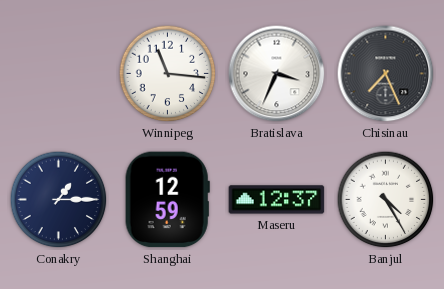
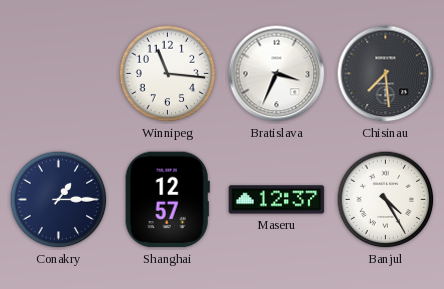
Chisinau: 7:26 -> 7:29
Shanghai: 12:59 -> 12:57
